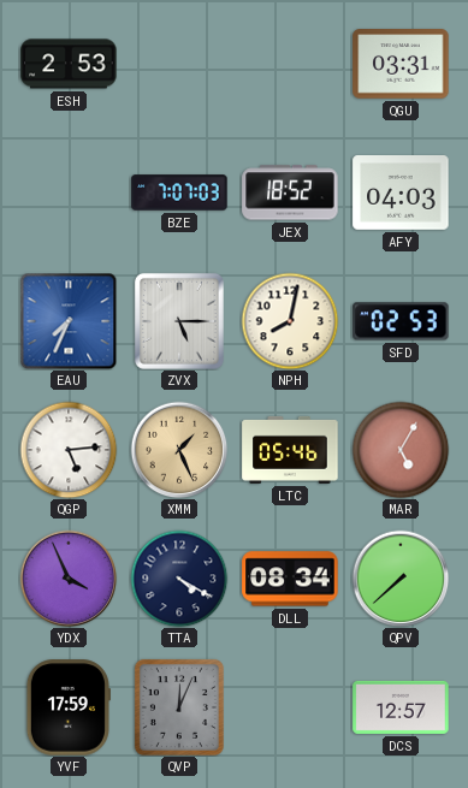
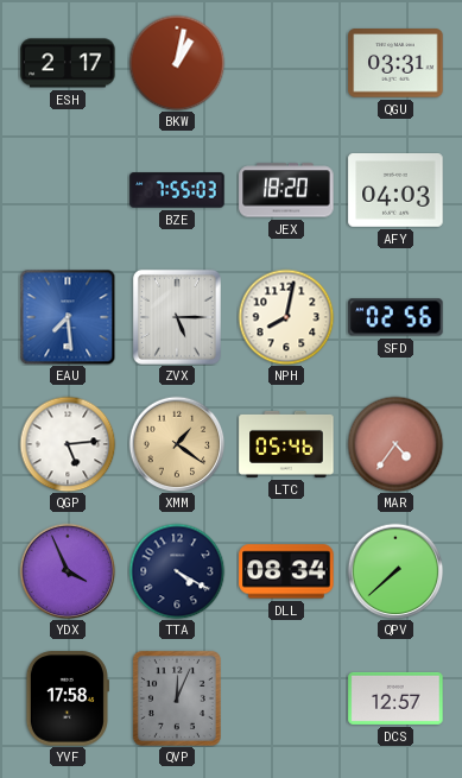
ESH: 2:53 -> 2:17
BKW: none -> 1:02
BZE: 7:07 -> 7:55
JEX: 18:52 -> 18:20
EAU: 7:34 -> 7:29
SFD: 02:53 -> 02:56
XMM: 1:26 -> 1:21
MAR: 5:05 -> 4:36
YVF: 17:59 -> 17:58
